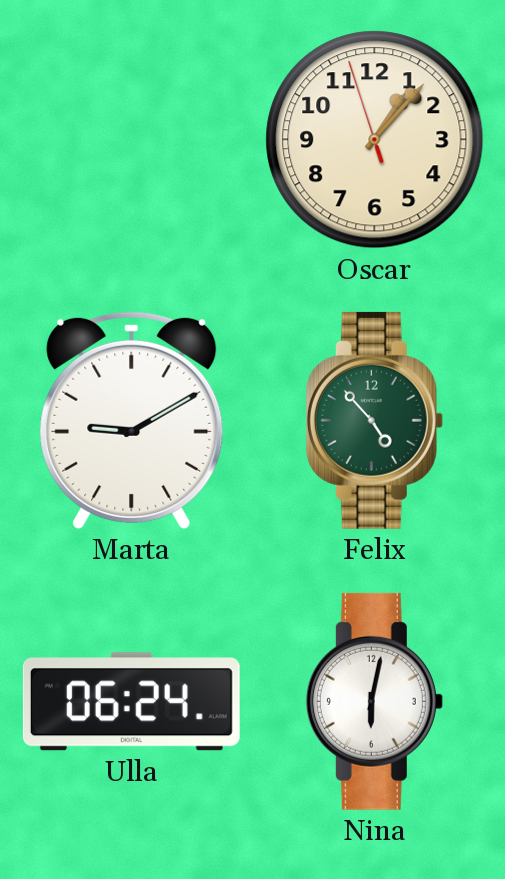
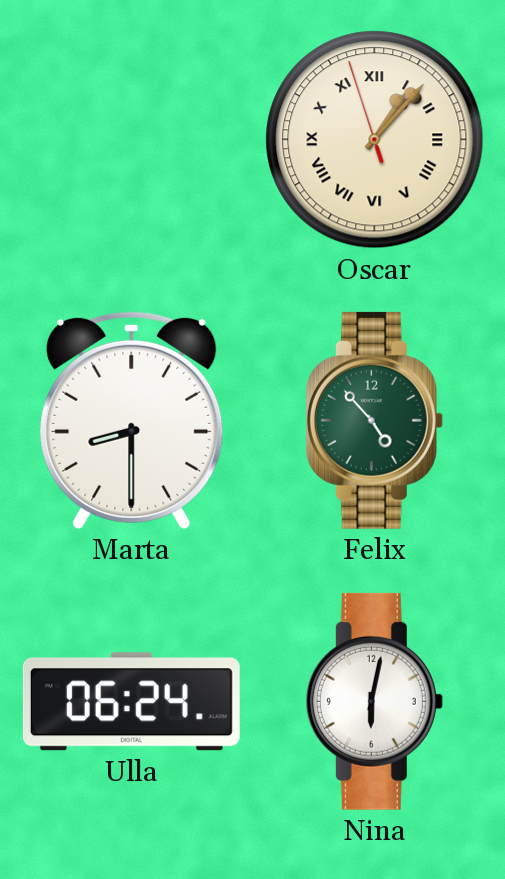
Oscar numerals: Arabic -> Roman
Marta: 9:10 -> 8:30
